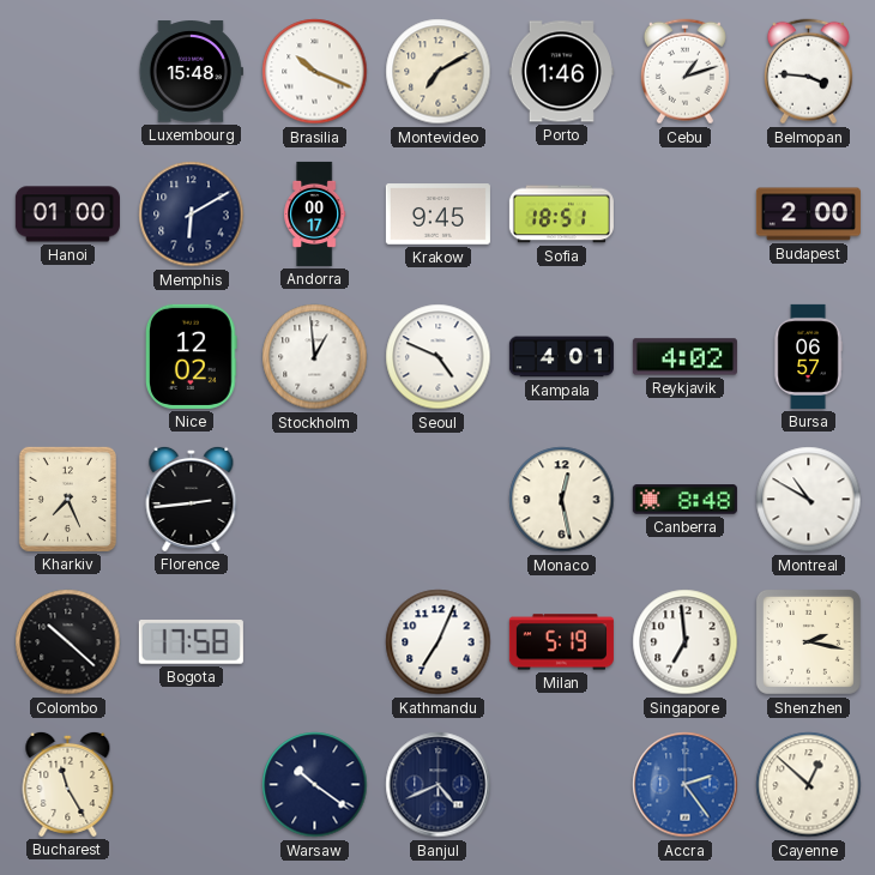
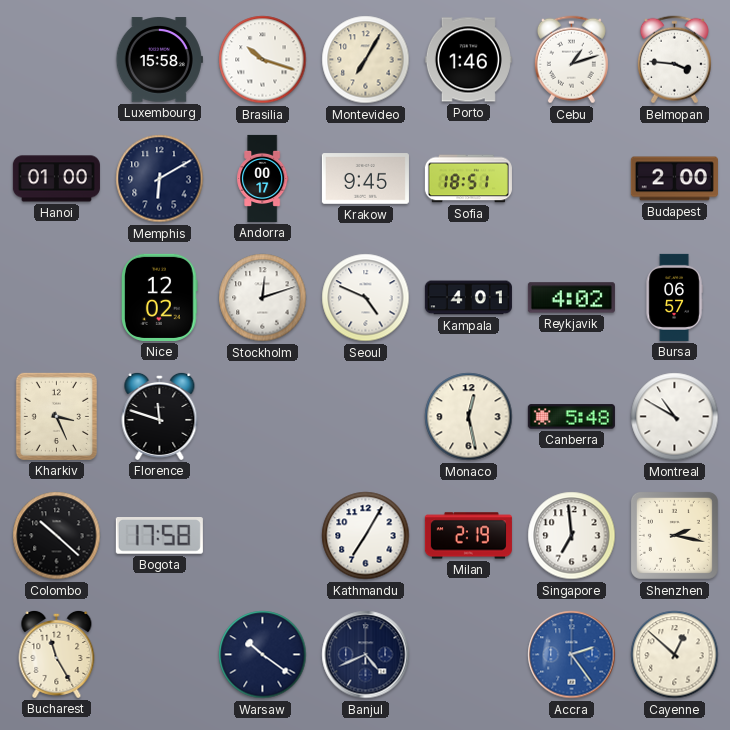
Luxembourg: 15:48 -> 15:58
Brasilia: 10:19 -> 10:18
Montevideo: 7:10 -> 7:05
Stockholm: 12:59 -> 12:12
Kharkiv: 7:26 -> 3:26
Florence: 2:44 -> 11:48
Canberra: 8:48 -> 5:48
Kathmandu: 7:04 -> 7:05
Milan: 5:19 -> 2:19
